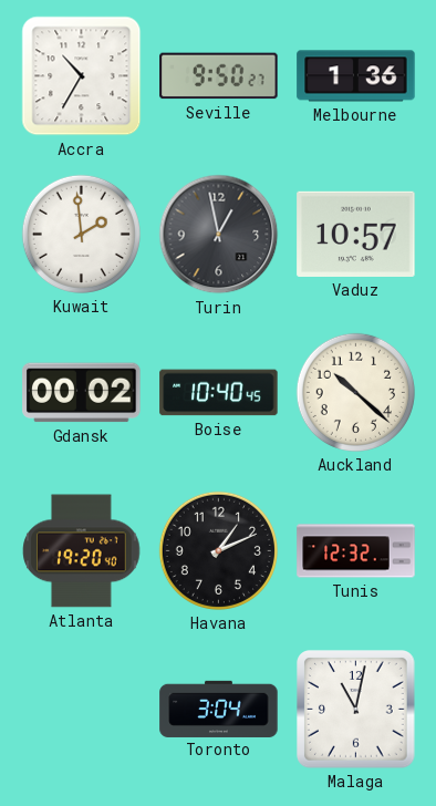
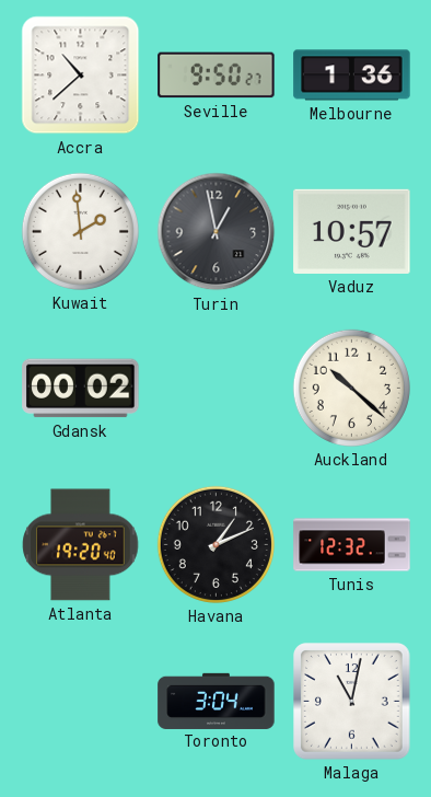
Accra: 10:35 -> 10:38
Boise: 10:40 -> none
